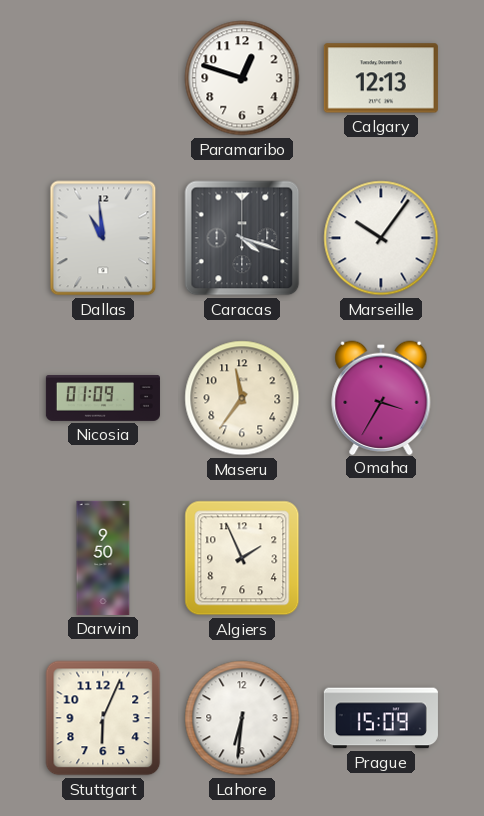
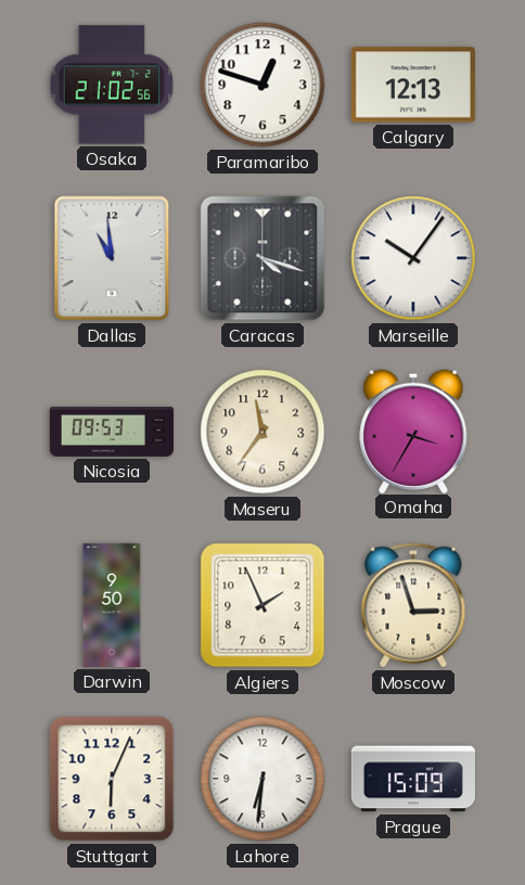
Osaka: none -> 21:02
Nicosia: 01:09 -> 09:53
Moscow: none -> 2:57
